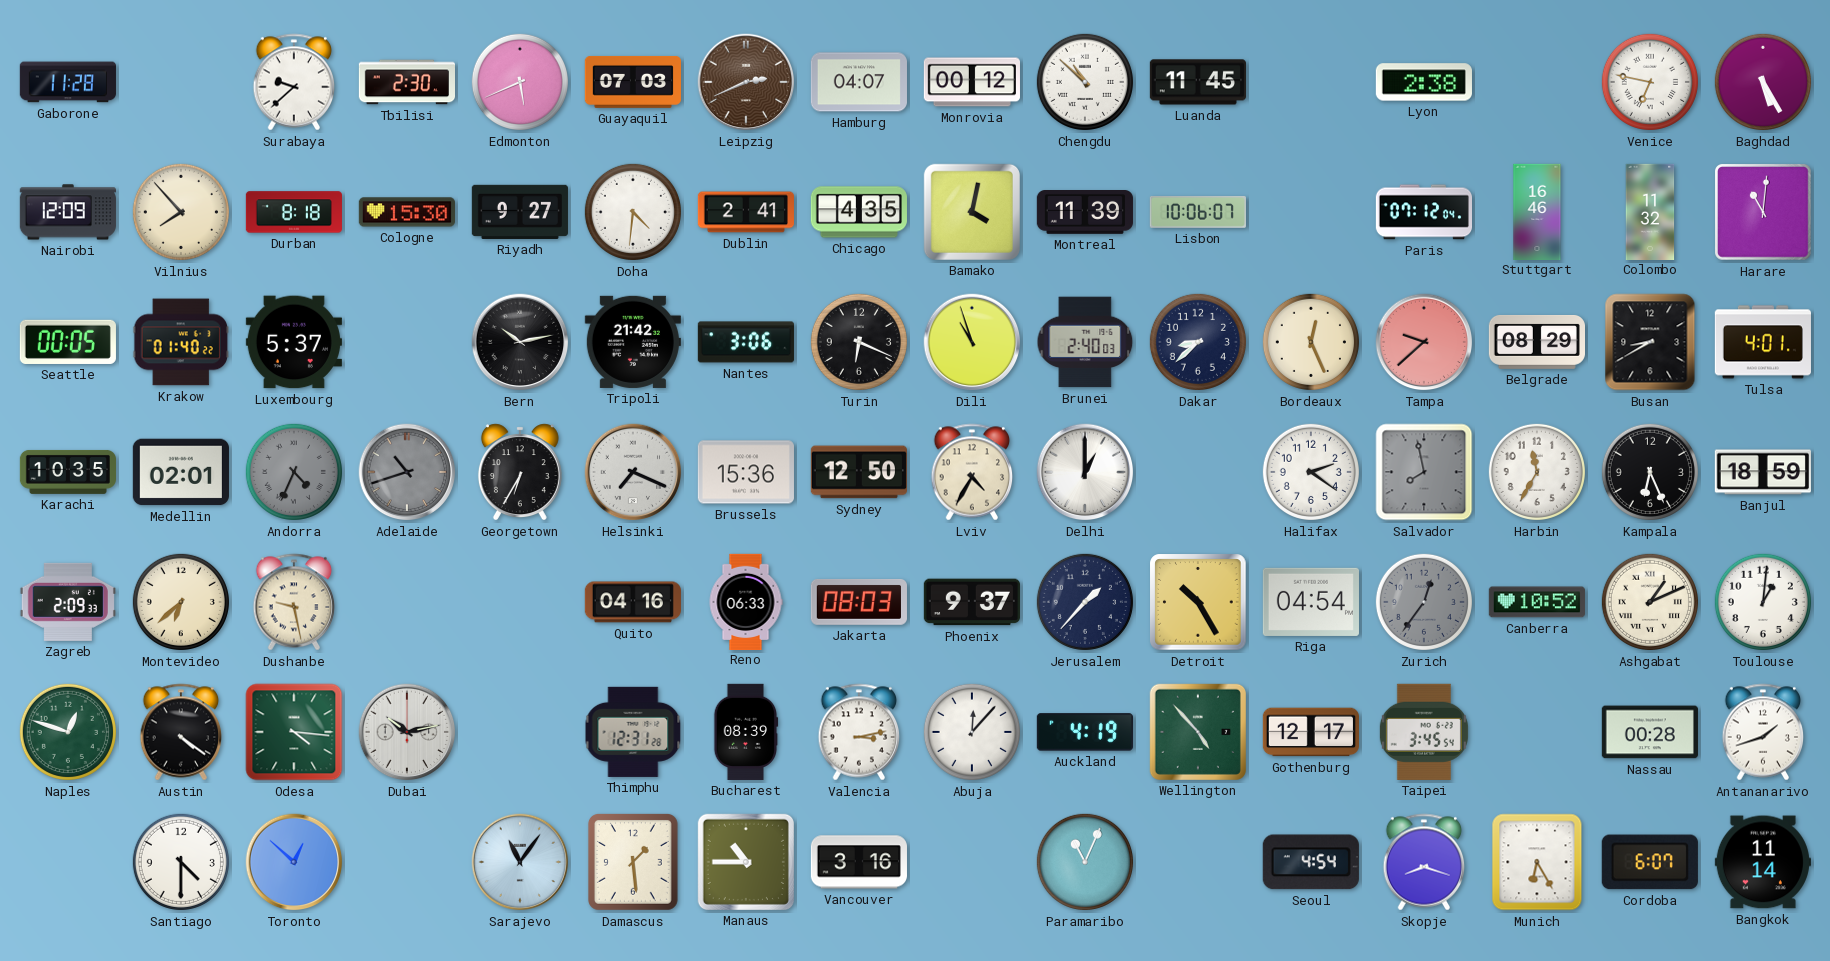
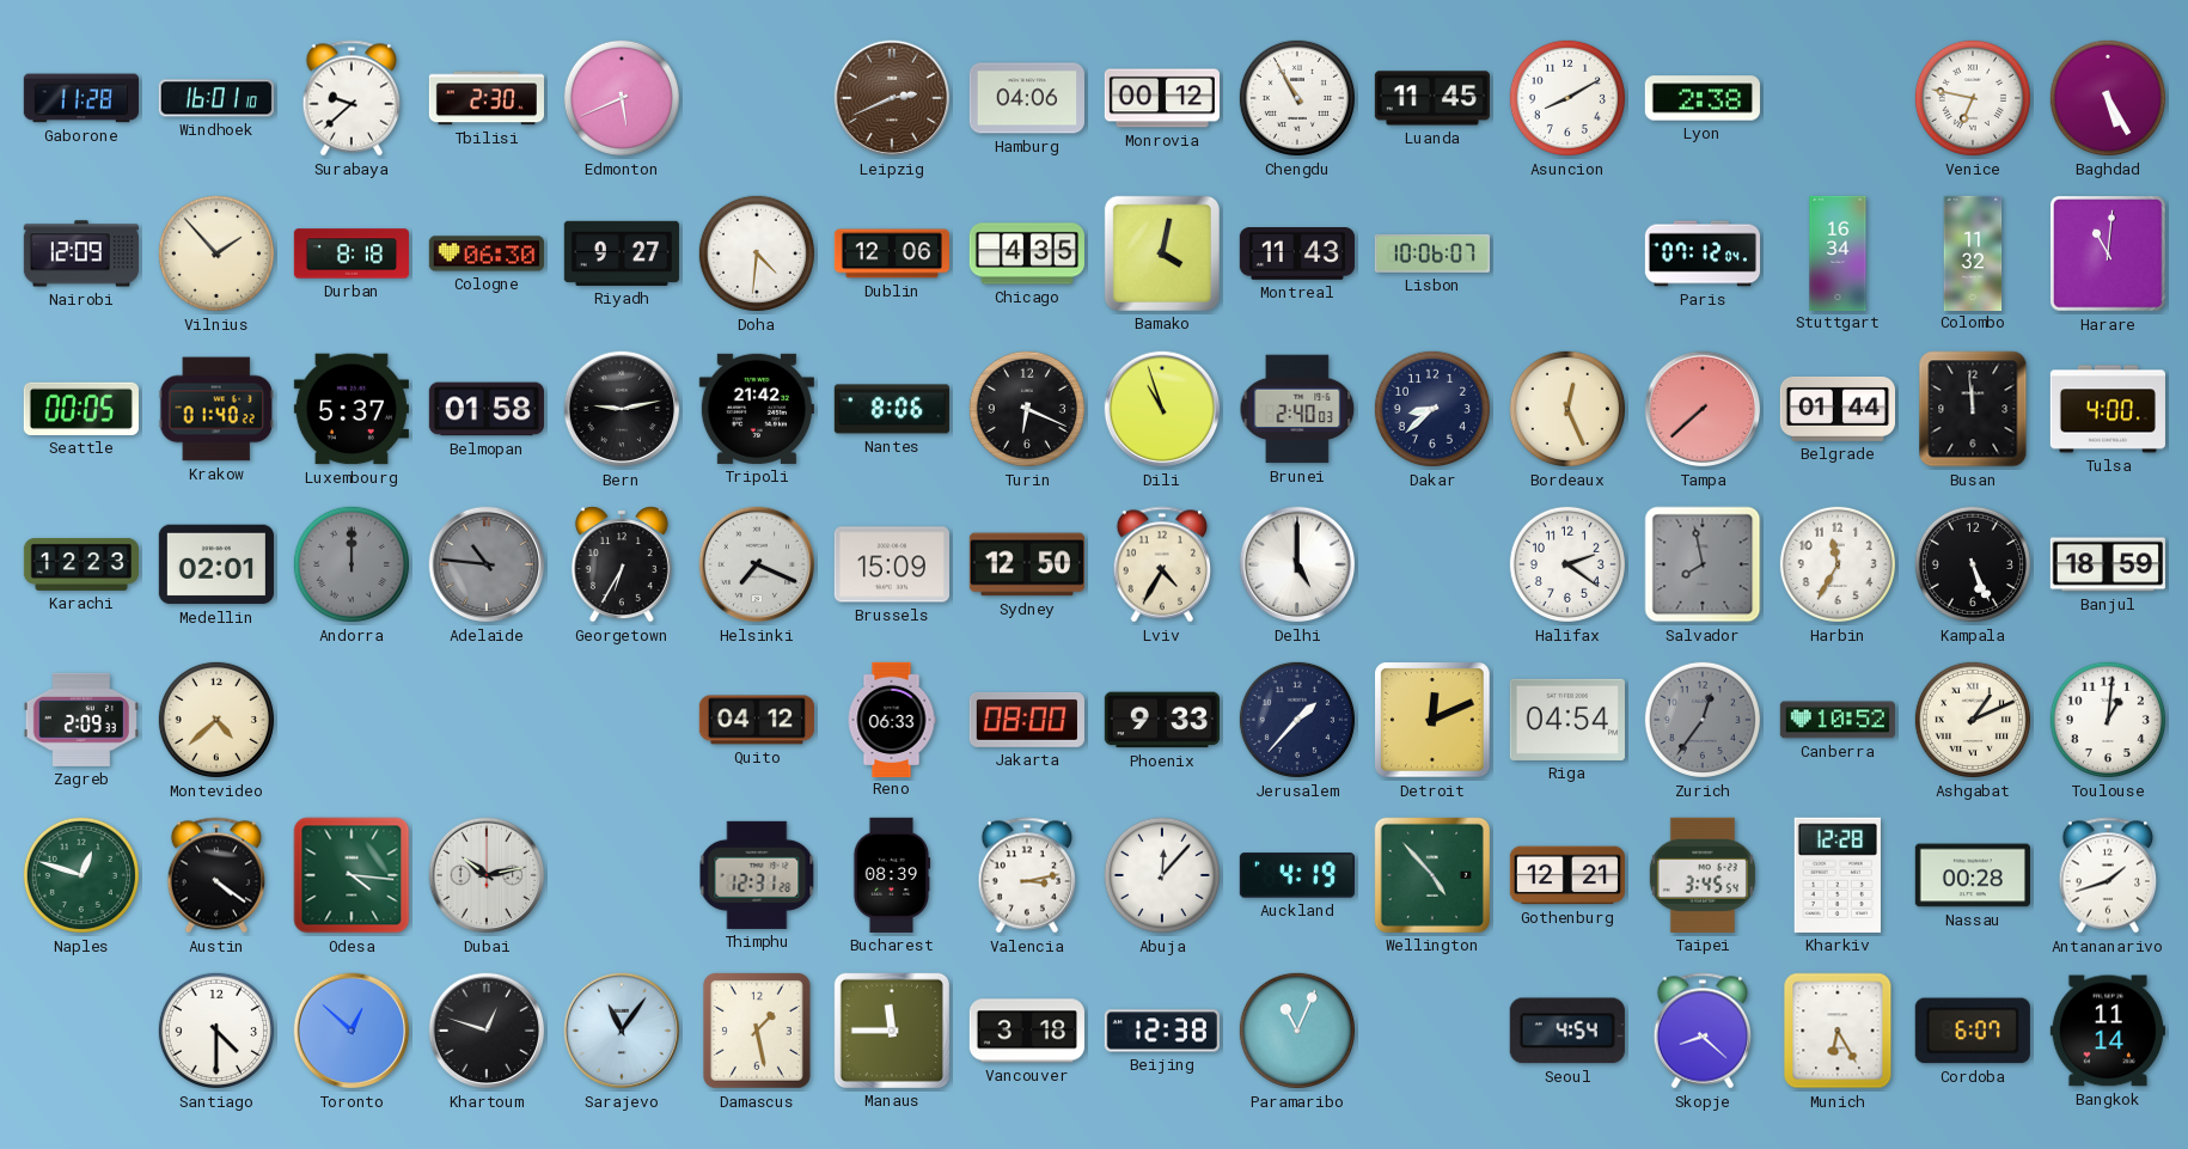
Windhoek: none -> 16:01
Guayaquil: 07:03 -> none
Hamburg: 04:07 -> 04:06
Chengdu: 10:52 -> 10:55
Asuncion: none -> 8:10
Vilnius: 7:53 -> 1:53
Cologne: 15:30 -> 06:30
Dublin: 2:41 -> 12:06
Montreal: 11:39 -> 11:43
Stuttgart: 16:46 -> 16:34
Belmopan: none -> 01:58
Bern: 10:13 -> 9:13
Nantes: 3:06 -> 8:06
Tampa: 9:38 -> 7:38
Belgrade: 08:29 -> 01:44
Busan: 8:40 -> 11:59
Tulsa: 4:01 -> 4:00
Karachi: 10:35 -> 12:23
Andorra: 4:34 -> 12:00
Adelaide: 10:42 -> 10:46
Brussels: 15:36 -> 15:09
Delhi: 1:00 -> 5:00
Kampala: 6:26 -> 5:26
Montevideo: 6:38 -> 4:38
Dushanbe: 9:28 -> none
Quito: 04:16 -> 04:12
Jakarta: 08:03 -> 08:00
Phoenix: 9:37 -> 9:33
Detroit: 10:25 -> 12:11
Gothenburg: 12:17 -> 12:21
Kharkiv: none -> 12:28
Khartoum: none -> 12:48
Damascus: 1:29 -> 1:28
Manaus: 10:45 -> 11:45
Vancouver: 3:16 -> 3:18
Beijing: none -> 12:38
Skopje: 8:18 -> 8:22
